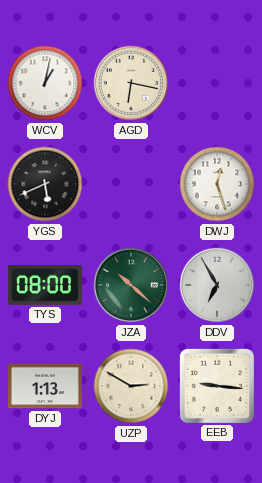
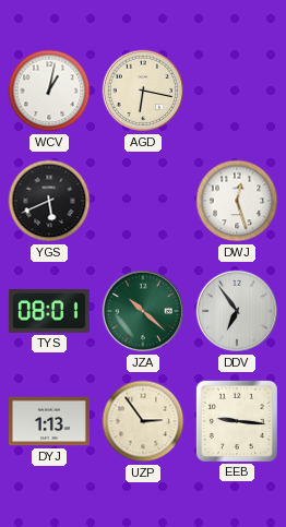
TYS: 08:00 -> 08:01
DDV: 6:55 -> 6:54
UZP: 2:50 -> 2:54
